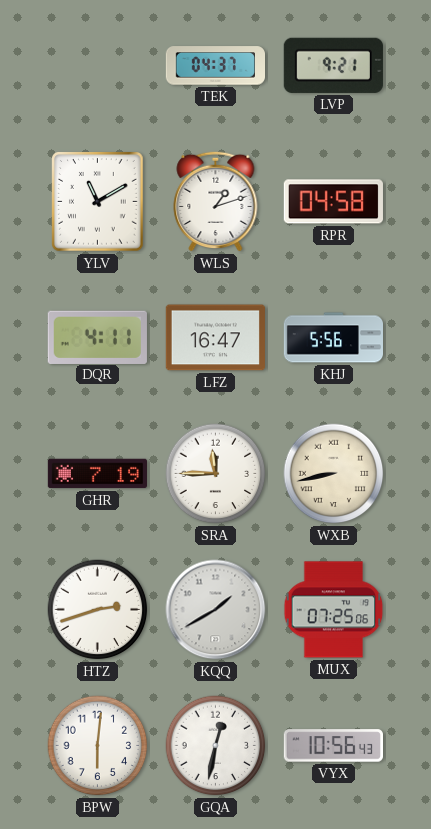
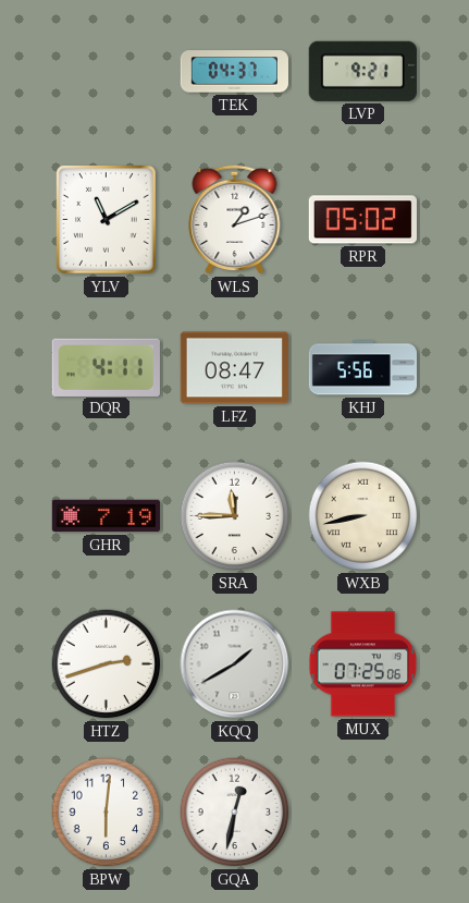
RPR: 04:58 -> 05:02
LFZ: 16:47 -> 08:47
VYX: 10:56 -> none
